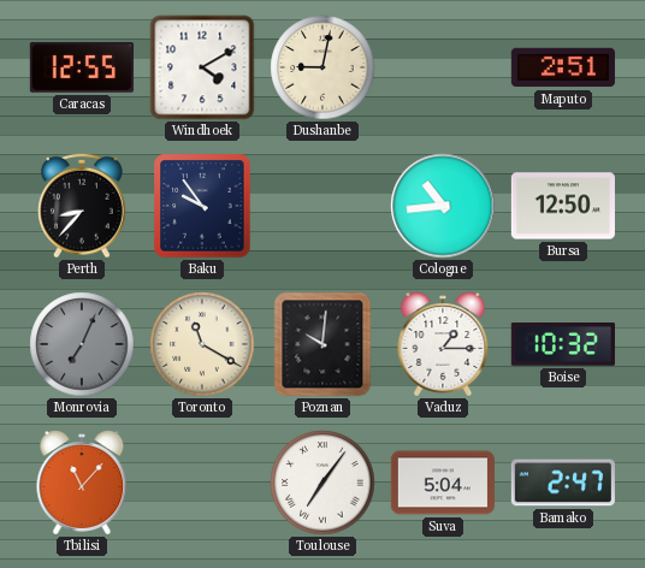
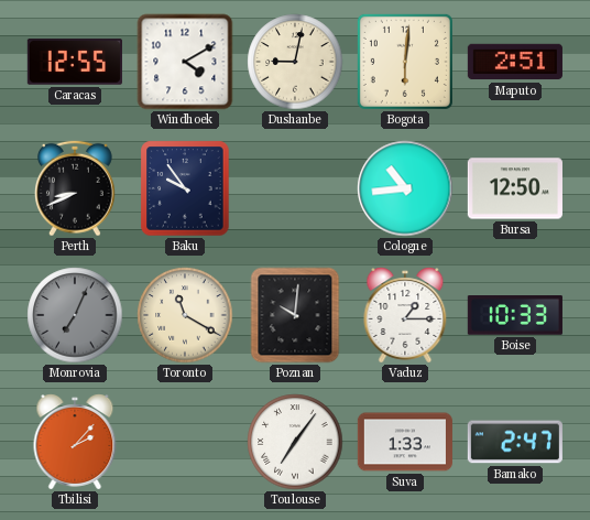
Bogota: none -> 6:01
Perth: 8:37 -> 8:41
Boise: 10:32 -> 10:33
Tbilisi: 11:07 -> 2:07
Suva: 5:04 -> 1:33
